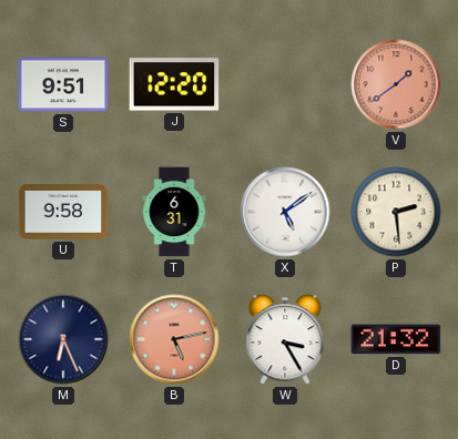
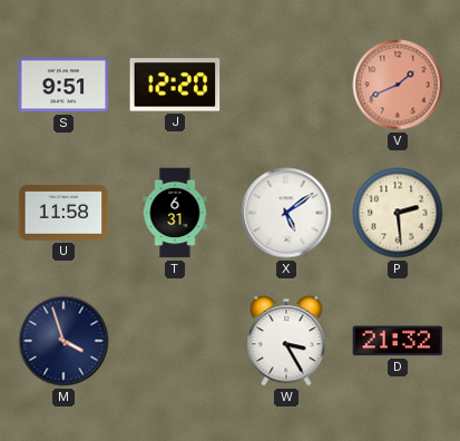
V: 1:39 -> 1:41
U: 9:58 -> 11:58
M: 6:26 -> 3:57
B: 5:13 -> none
